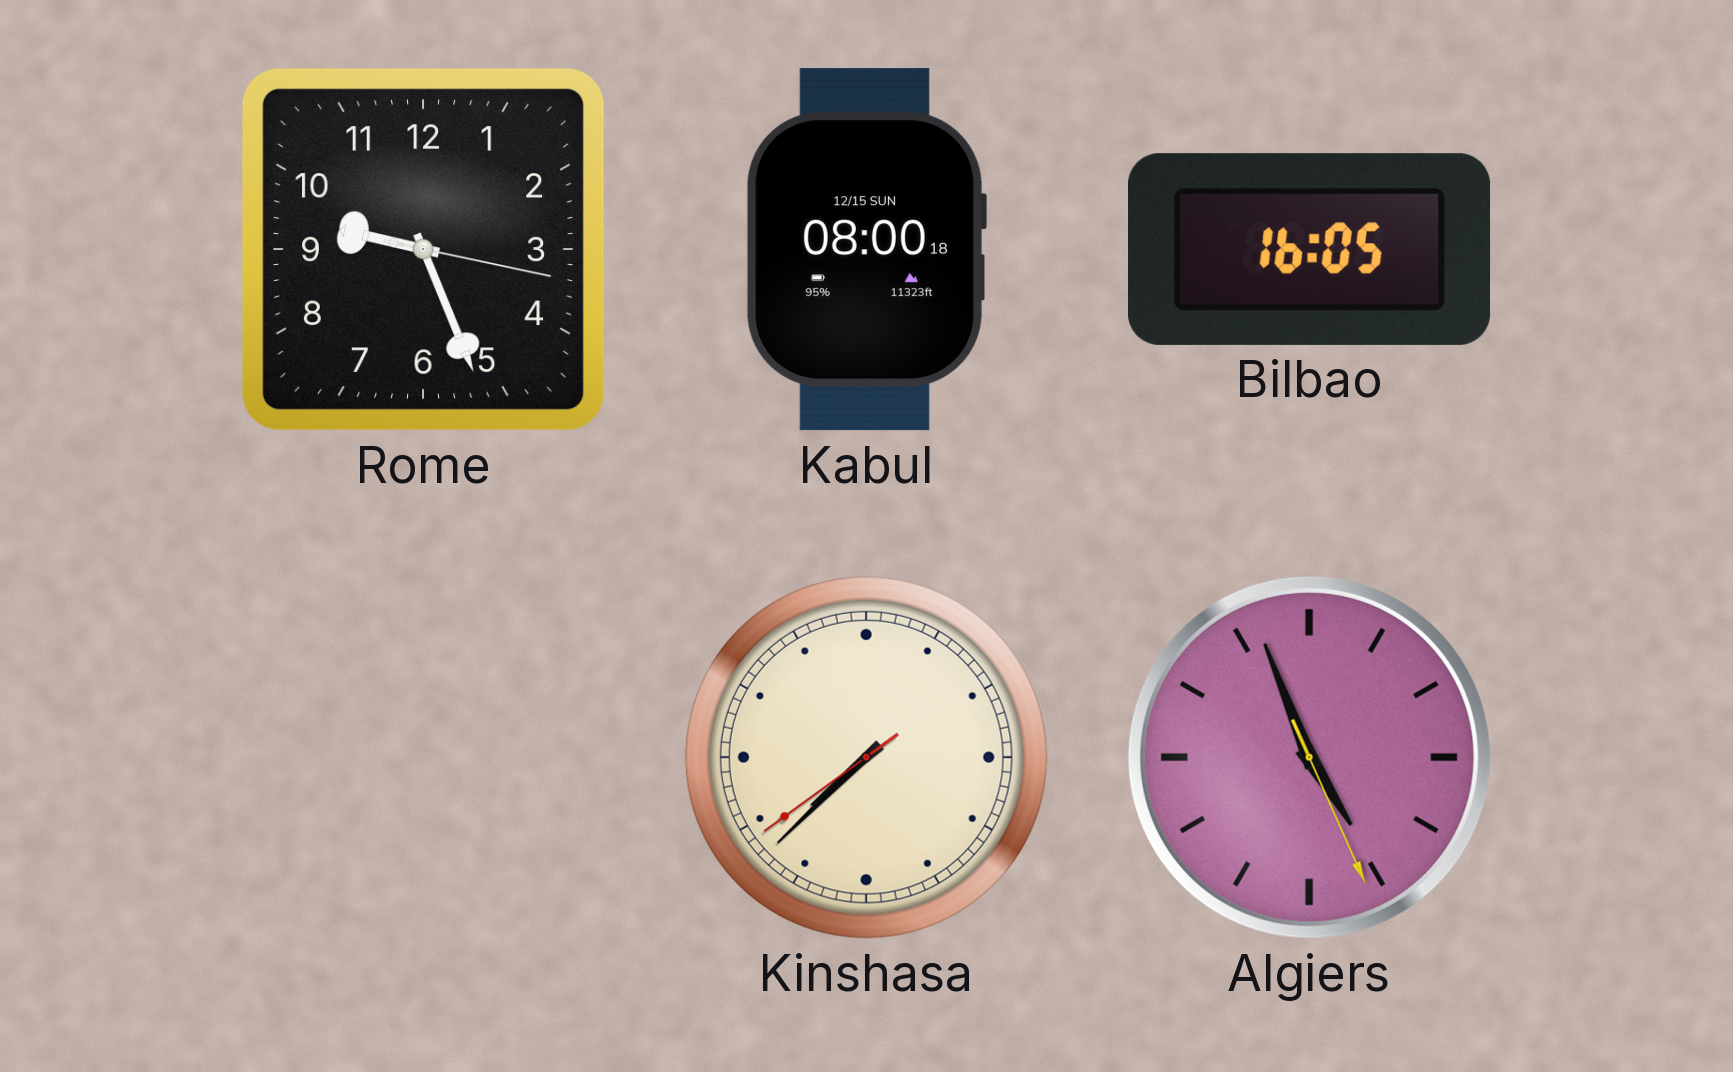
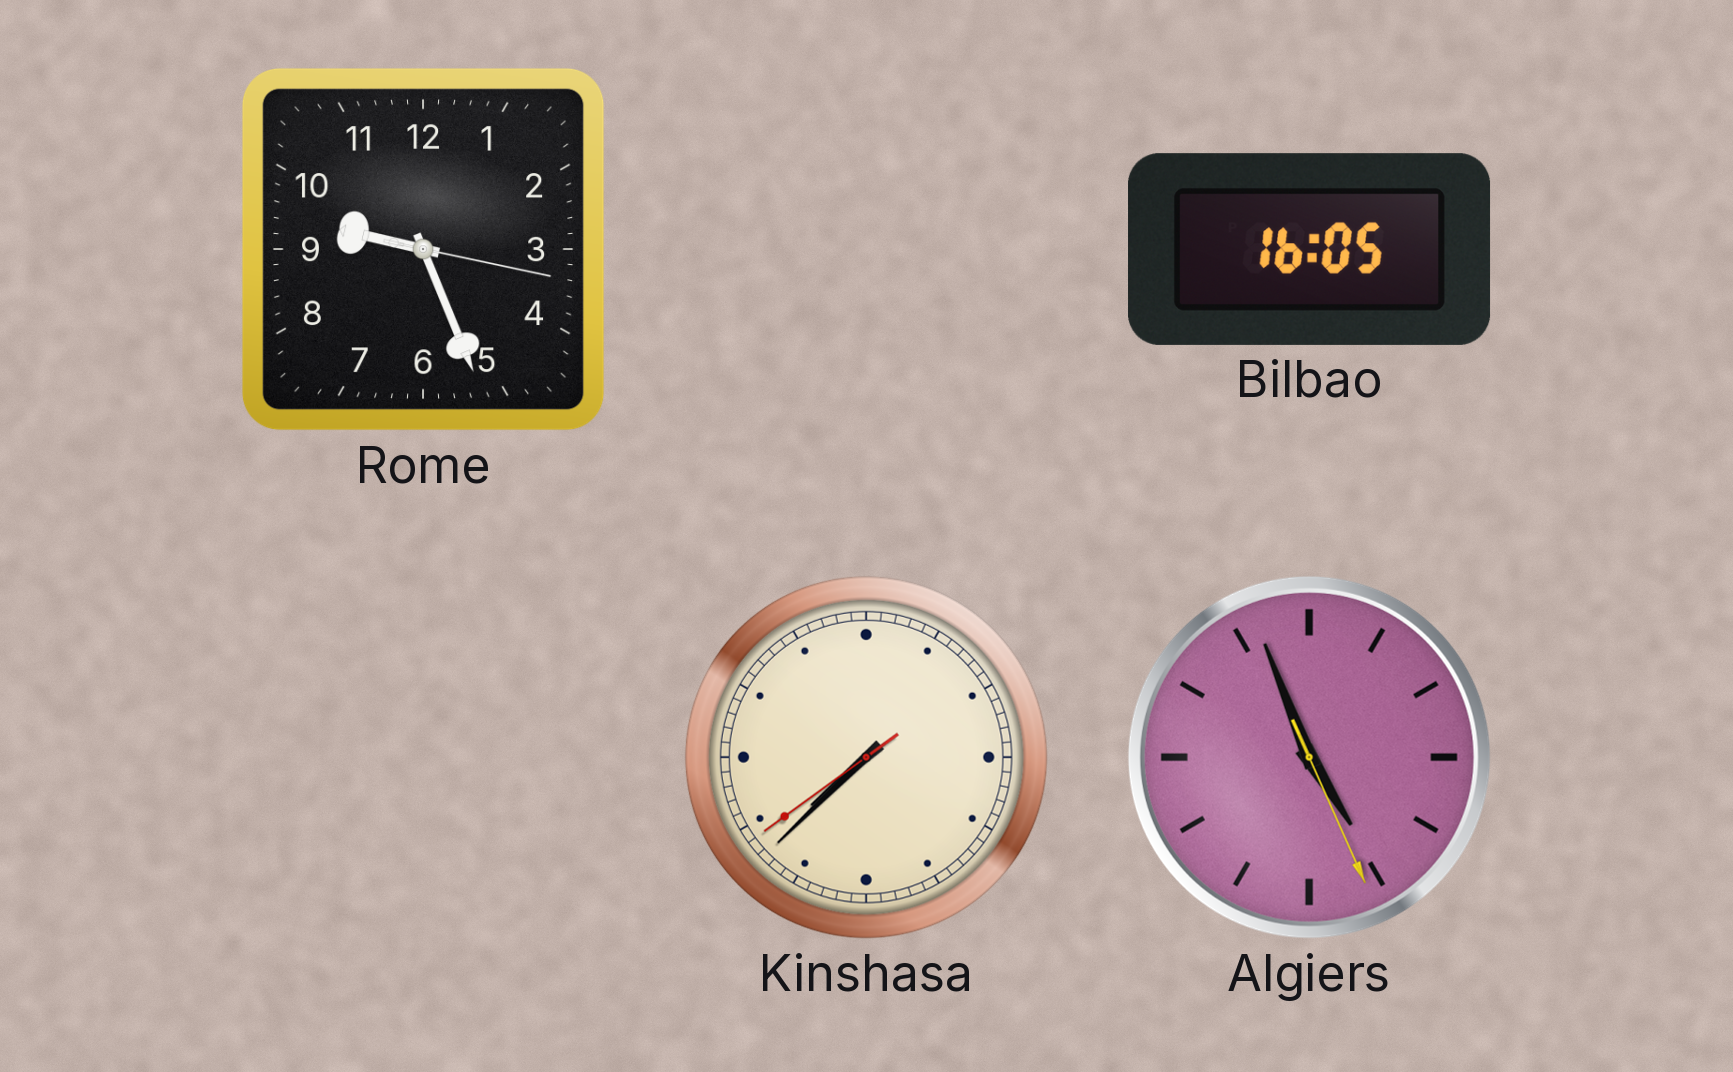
Kabul: 08:00 -> none
